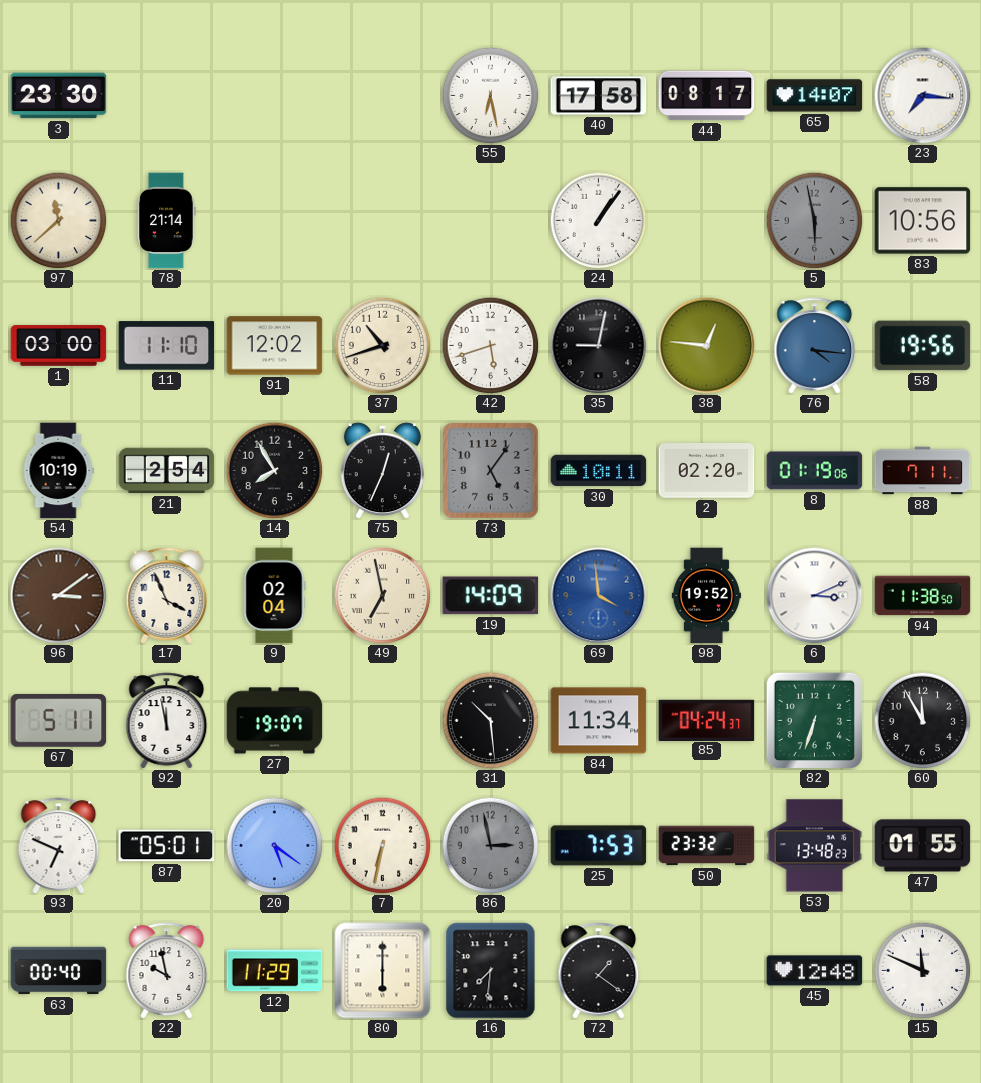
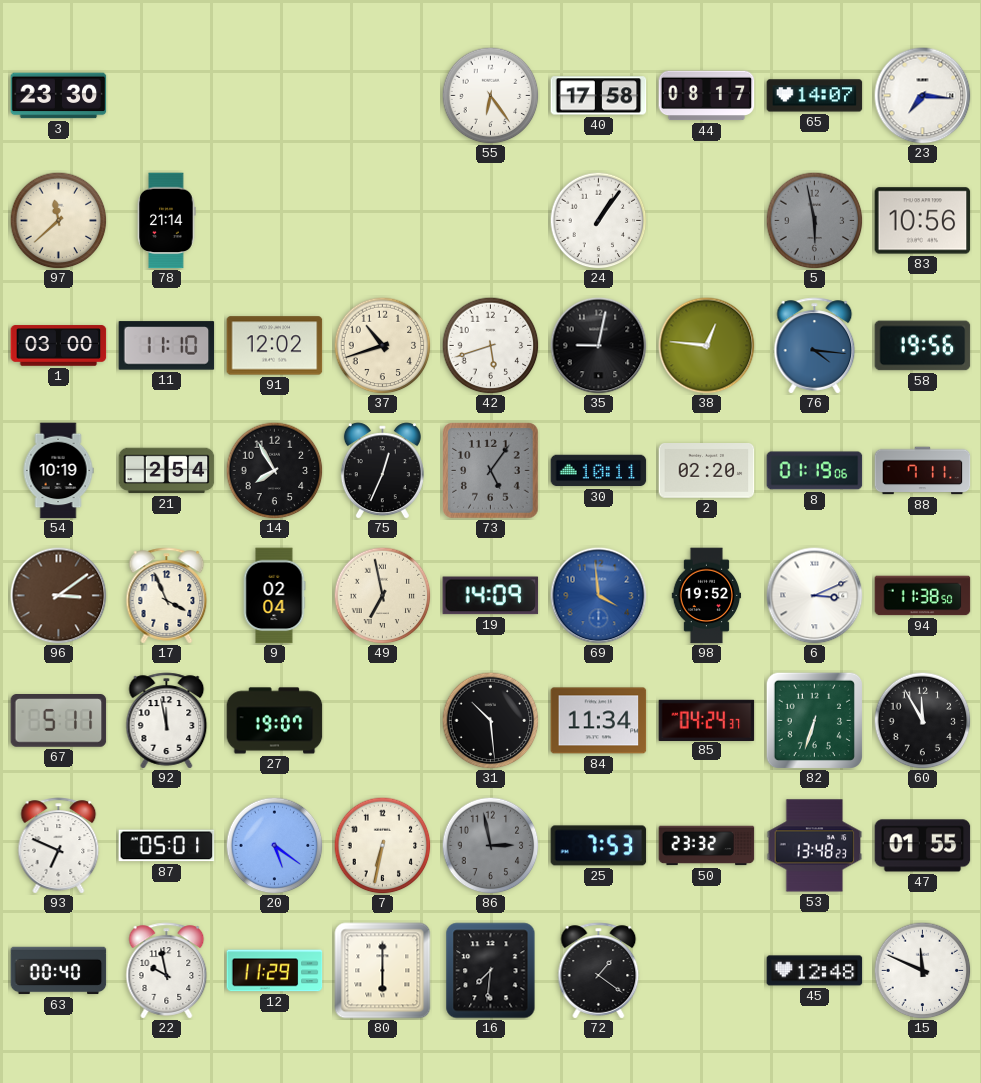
55: 6:28 -> 6:24
